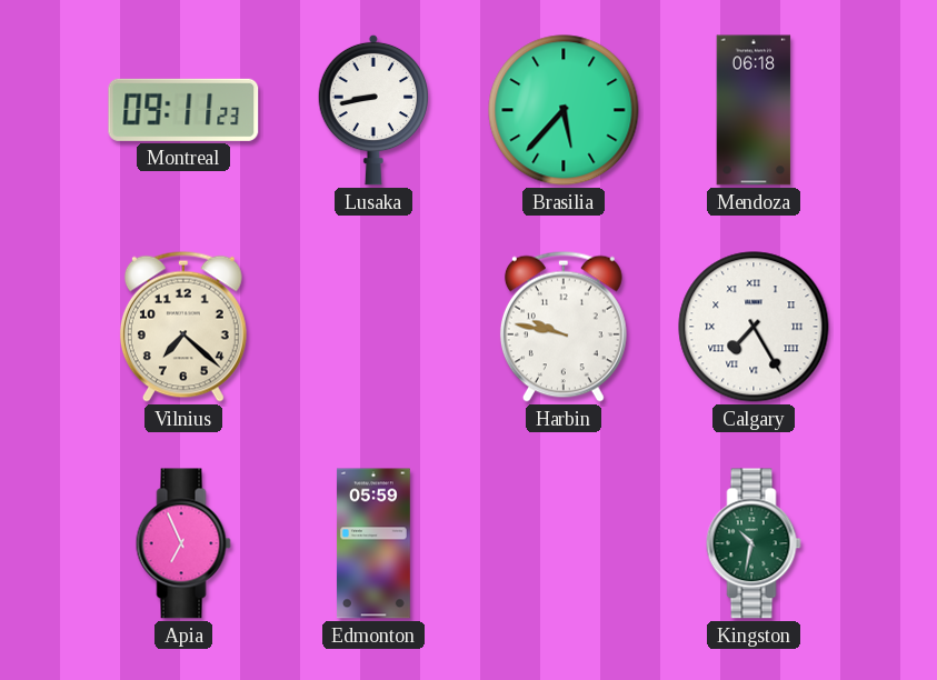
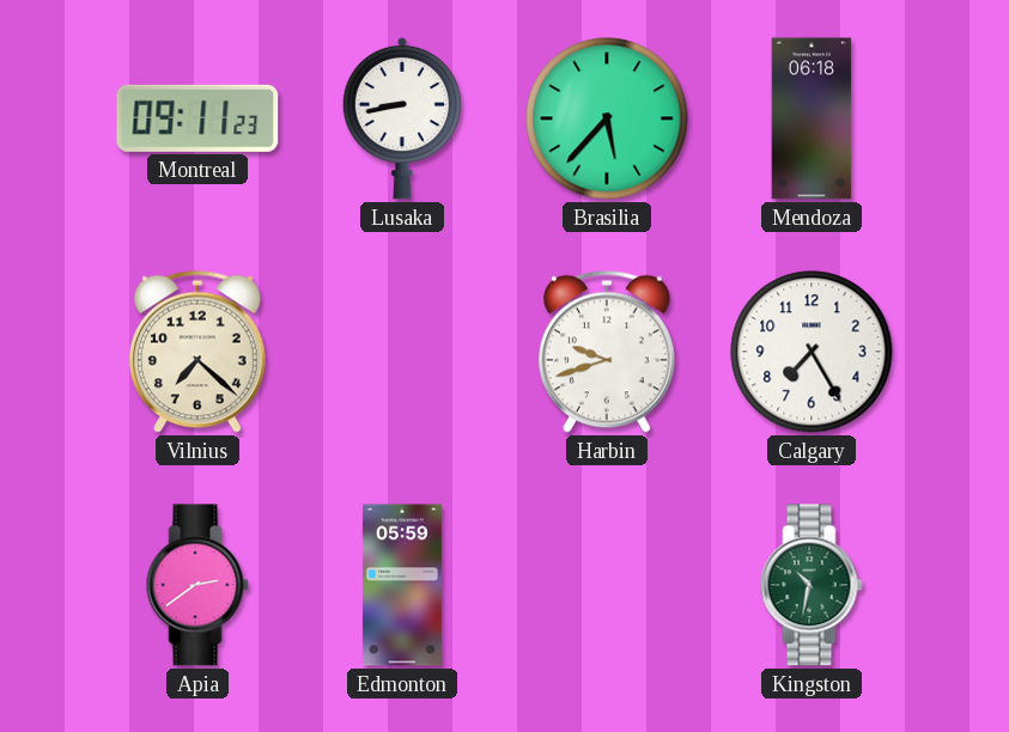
Harbin: 9:47 -> 9:42
Calgary numerals: Roman -> Arabic
Apia: 6:56 -> 2:39
